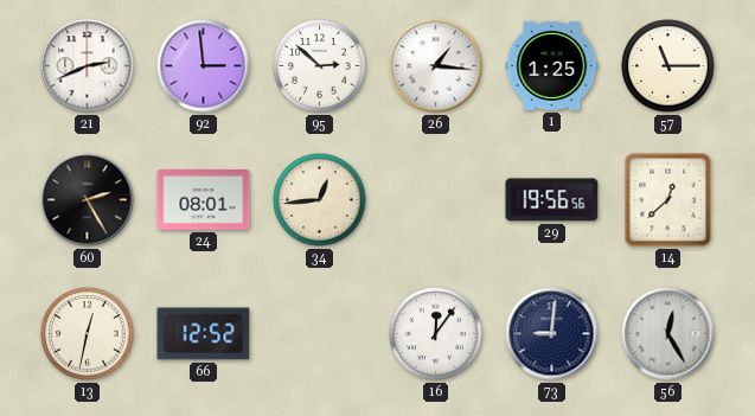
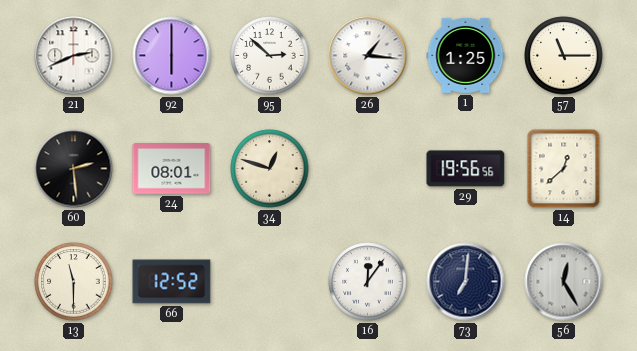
92: 2:59 -> 6:00
60: 2:25 -> 2:29
34: 12:44 -> 12:48
13: 12:32 -> 11:30
73: 9:01 -> 7:01
